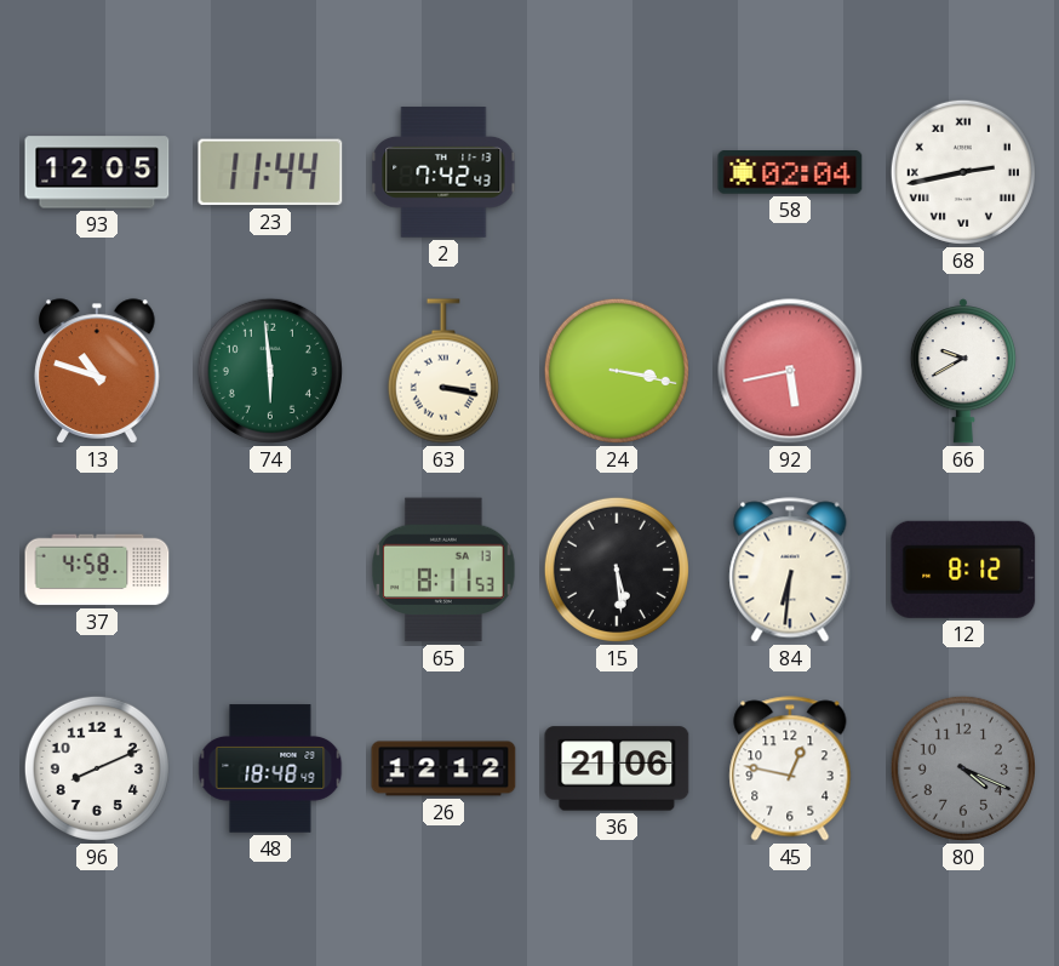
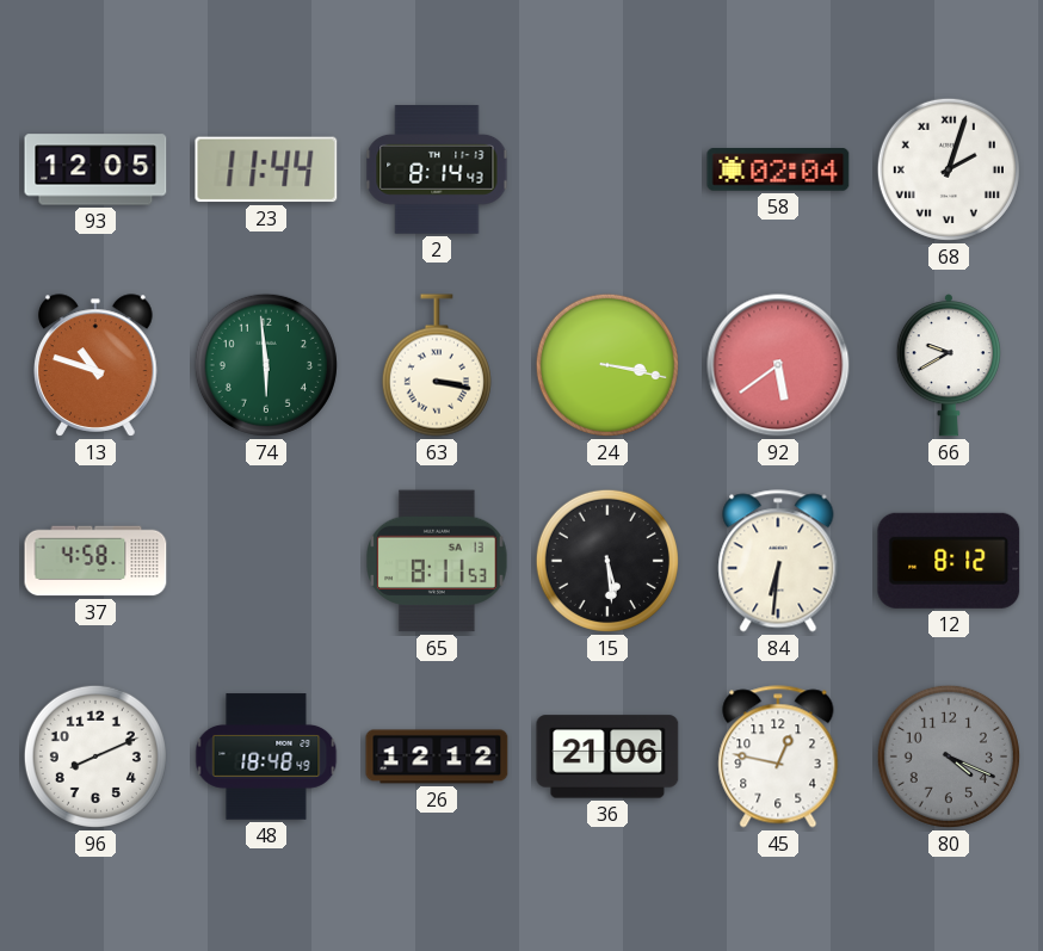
2: 7:42 -> 8:14
68: 2:43 -> 2:03
92: 5:43 -> 5:39
